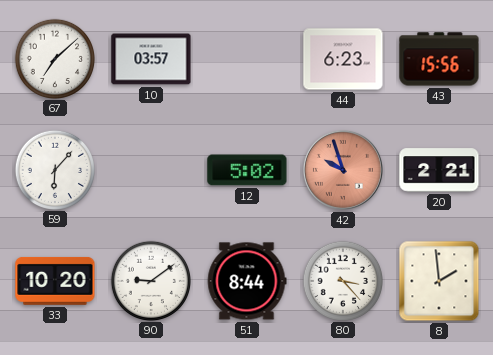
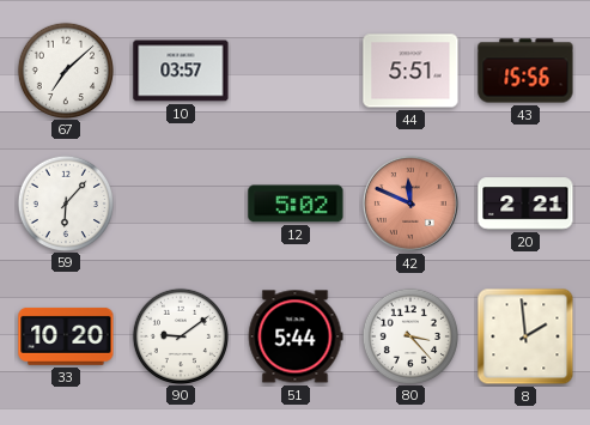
44: 6:23 -> 5:51
42: 9:57 -> 11:49
51: 8:44 -> 5:44
